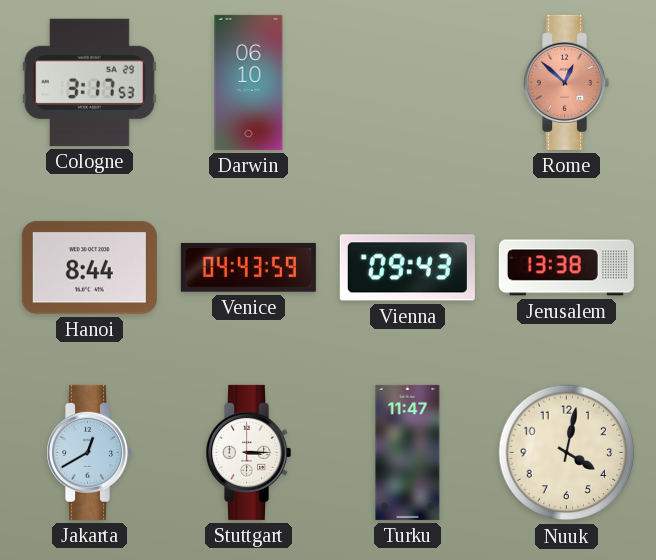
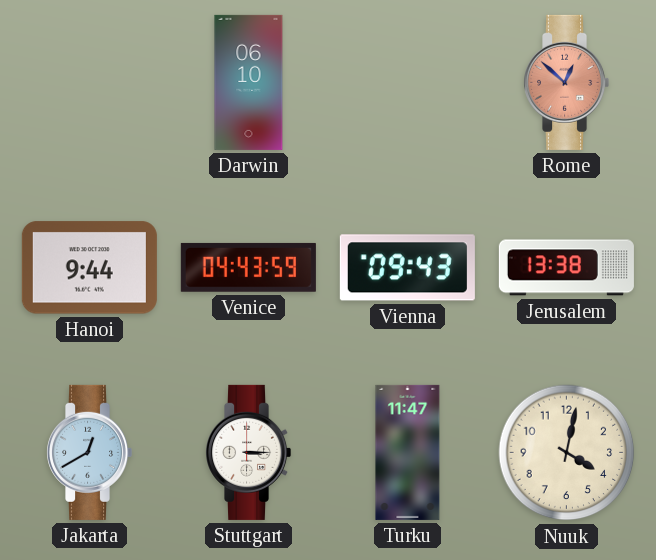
Cologne: 3:17 -> none
Hanoi: 8:44 -> 9:44
